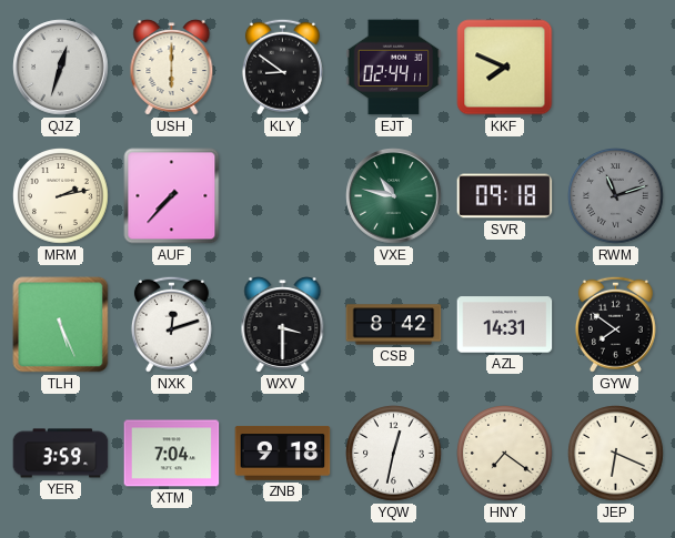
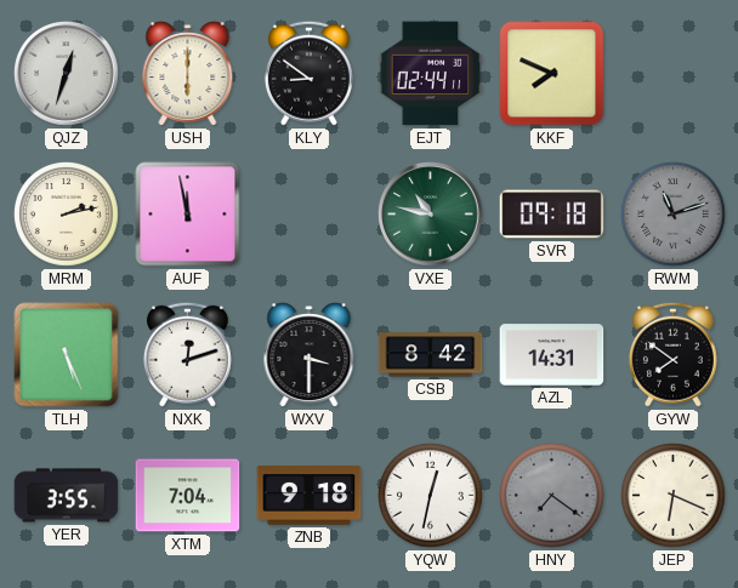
AUF: 7:37 -> 11:58
YER: 3:59 -> 3:55
HNY dial: cream -> grey
